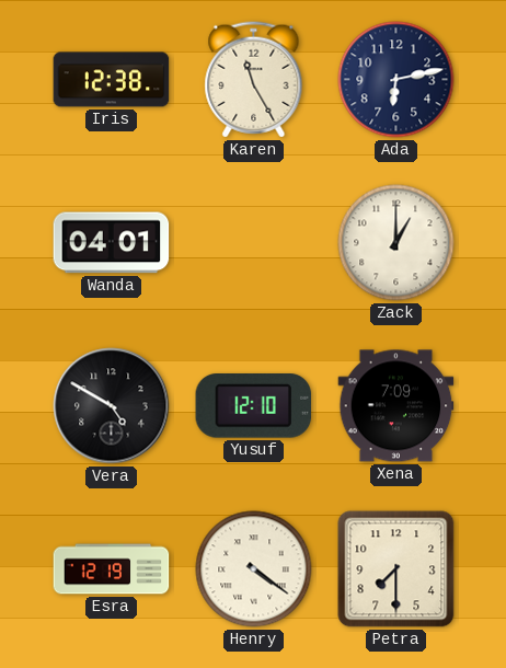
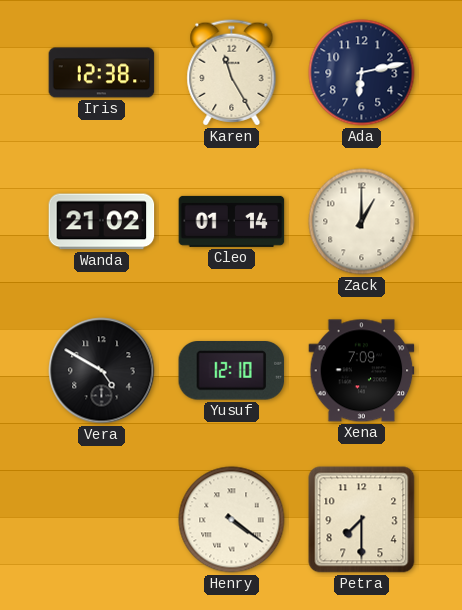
Wanda: 04:01 -> 21:02
Cleo: none -> 01:14
Esra: 12:19 -> none
